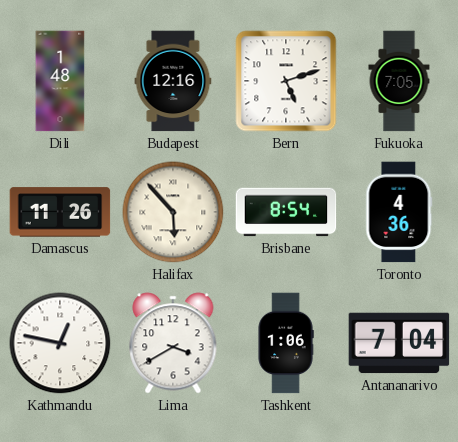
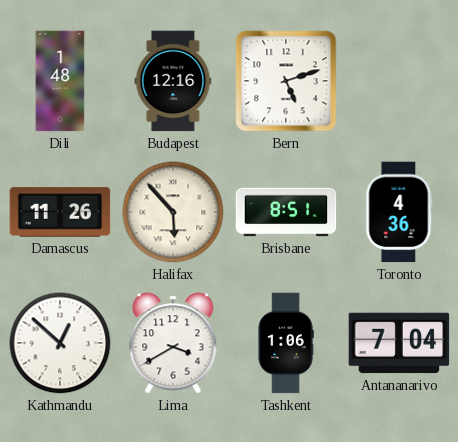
Fukuoka: 7:05 -> none
Brisbane: 8:54 -> 8:51
Kathmandu: 12:47 -> 12:52
